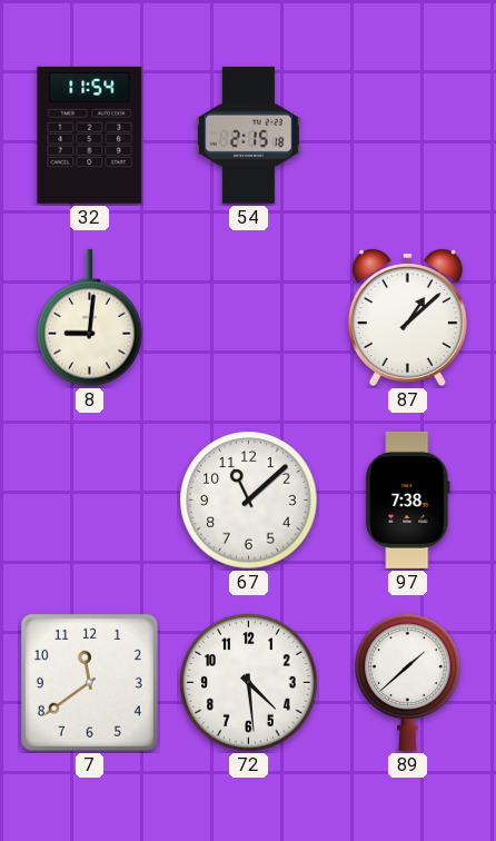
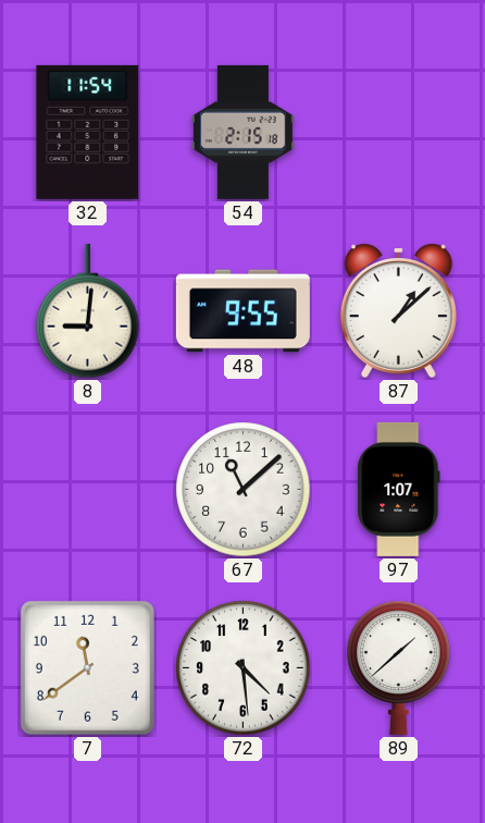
48: none -> 9:55
97: 7:38 -> 1:07
